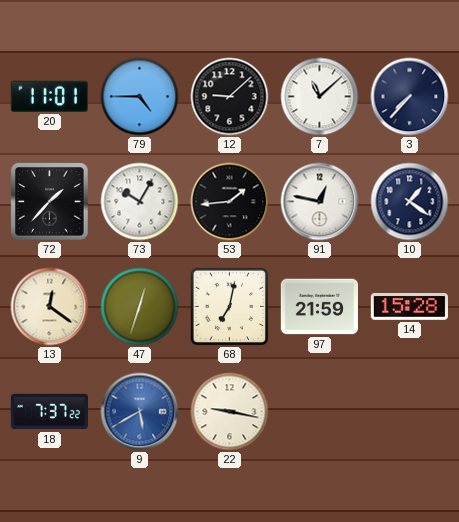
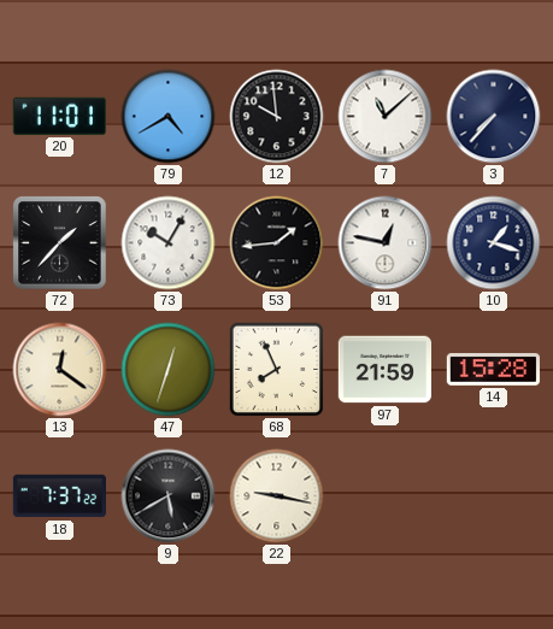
79: 4:45 -> 4:40
12: 9:08 -> 9:59
10: 1:21 -> 1:18
68: 7:02 -> 7:56
9 dial: blue -> black
